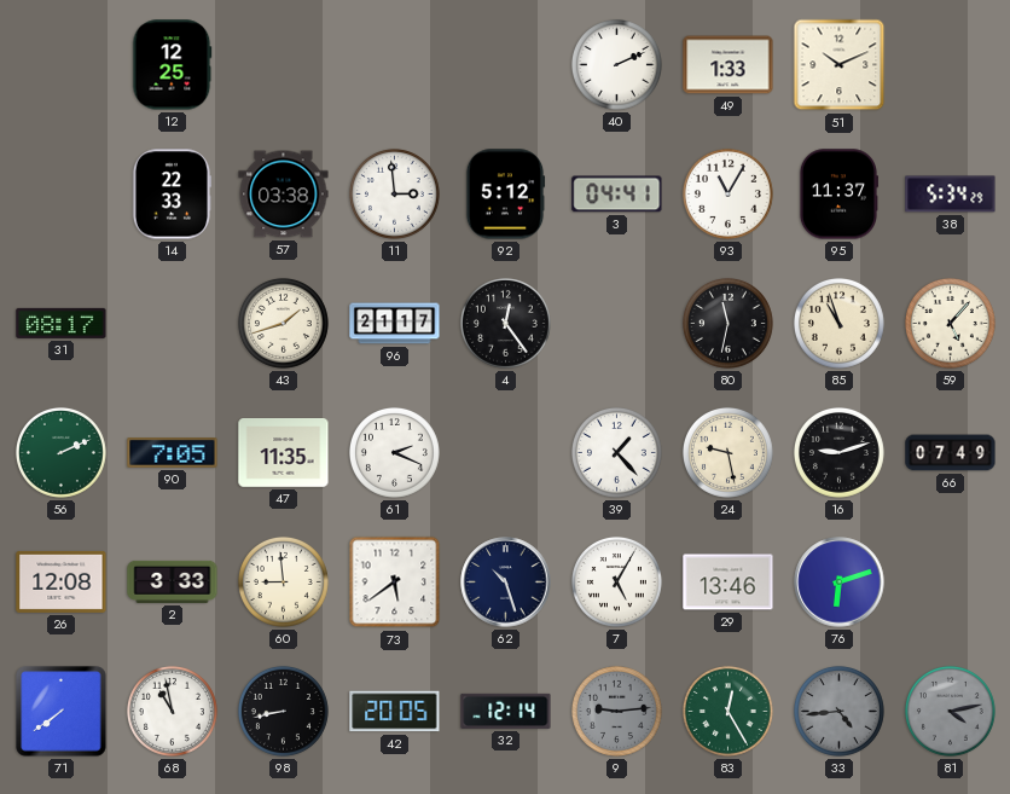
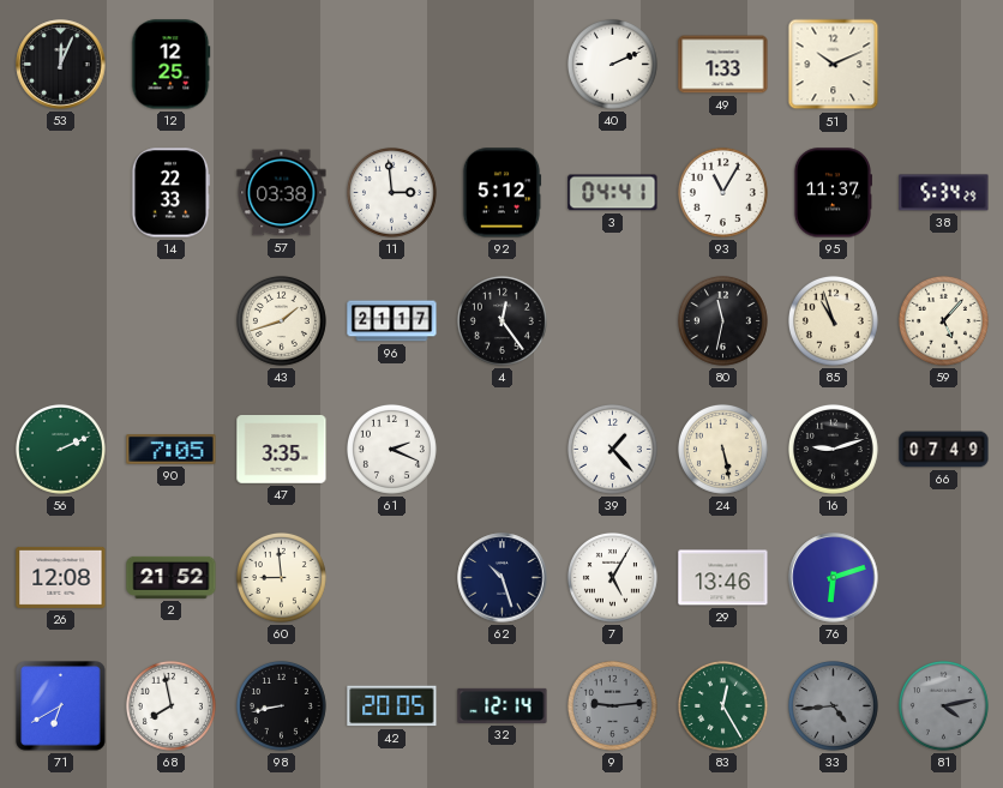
53: none -> 12:04
31: 08:17 -> none
47: 11:35 -> 3:35
24: 9:28 -> 5:28
2: 3:33 -> 21:52
73: 5:39 -> none
71: 7:39 -> 6:40
68: 10:58 -> 7:58
